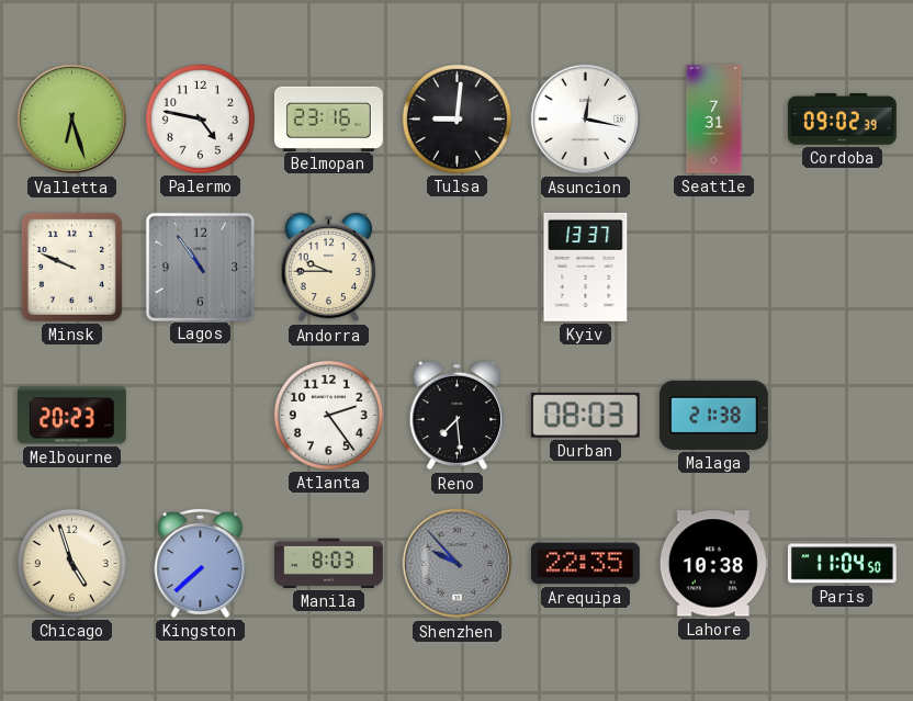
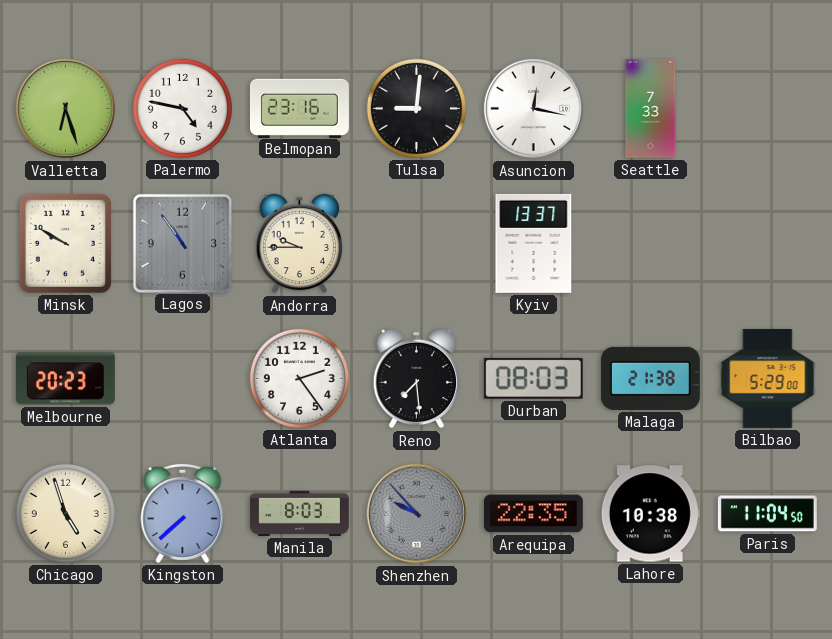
Seattle: 7:31 -> 7:33
Cordoba: 09:02 -> none
Minsk: 9:49 -> 9:50
Bilbao: none -> 5:29
